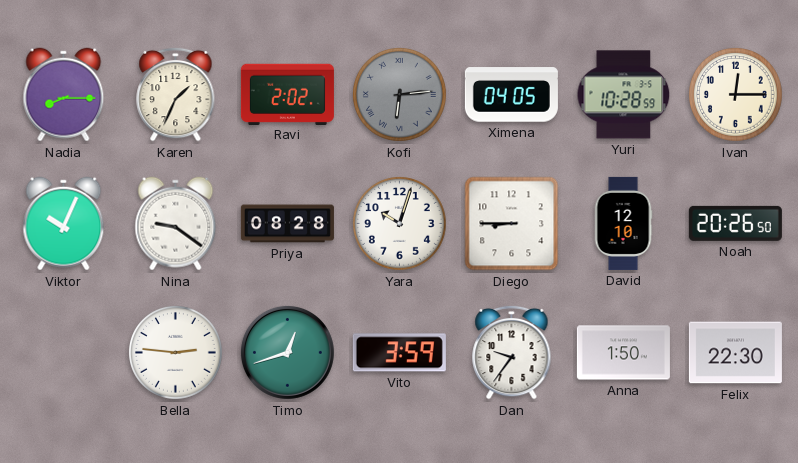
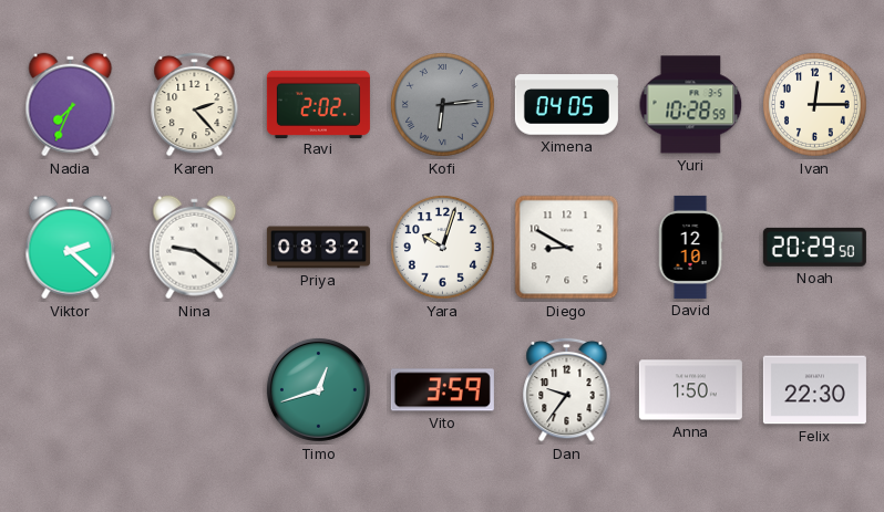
Nadia: 8:15 -> 7:34
Karen: 1:34 -> 2:23
Viktor: 10:04 -> 2:22
Priya: 08:28 -> 08:32
Diego: 8:45 -> 8:50
Noah: 20:26 -> 20:29
Bella: 2:46 -> none
